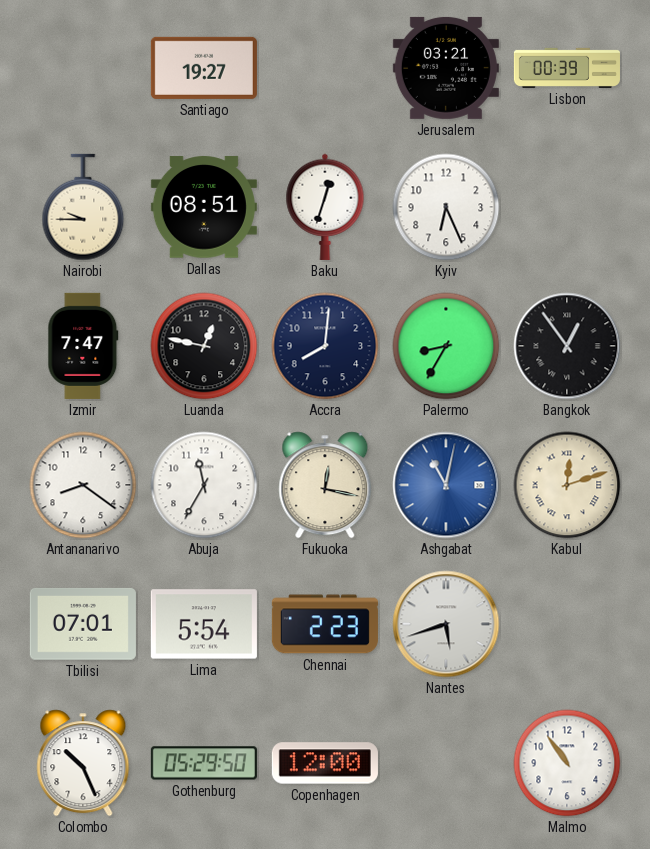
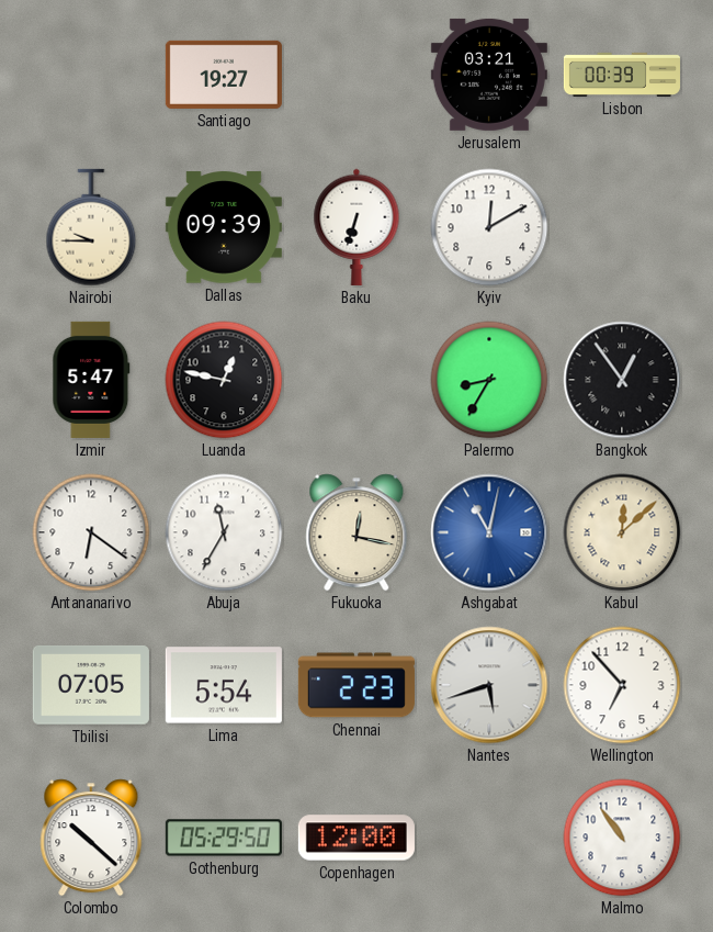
Dallas: 08:51 -> 09:39
Baku: 12:33 -> 6:33
Kyiv: 6:26 -> 12:10
Izmir: 7:47 -> 5:47
Accra: 8:01 -> none
Antananarivo: 8:21 -> 6:21
Kabul: 12:12 -> 12:08
Tbilisi: 07:01 -> 07:05
Wellington: none -> 6:53
Colombo: 10:26 -> 10:22
